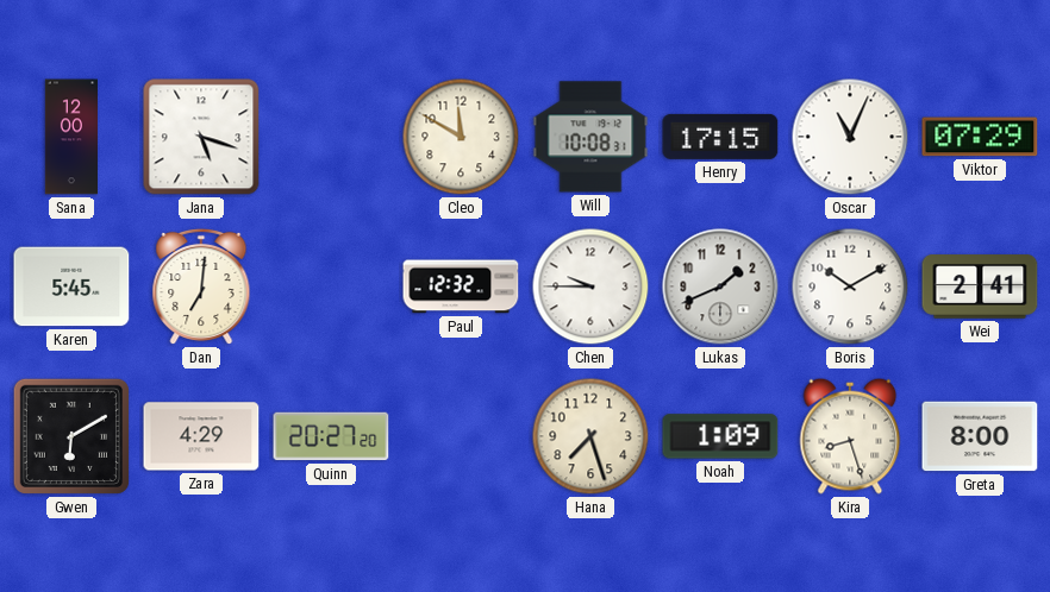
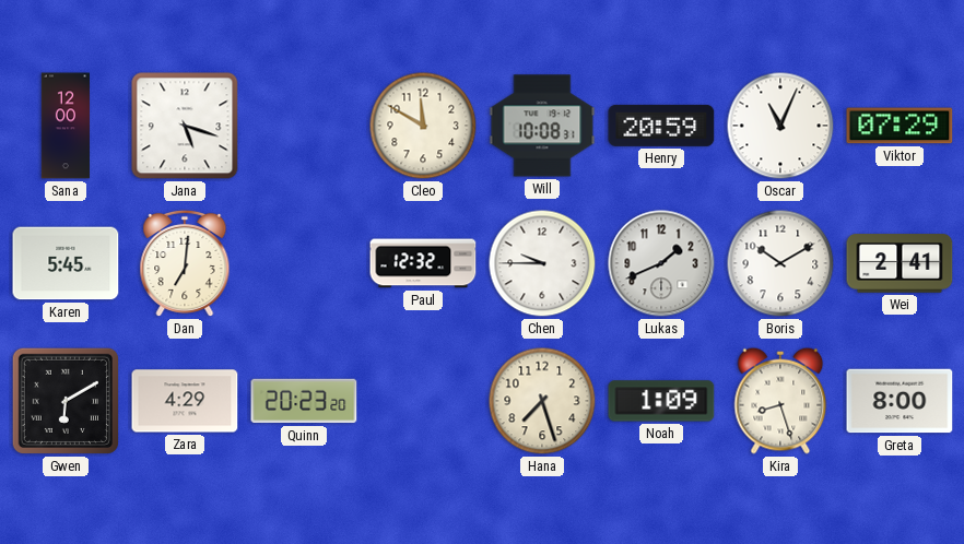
Henry: 17:15 -> 20:59
Quinn: 20:27 -> 20:23
